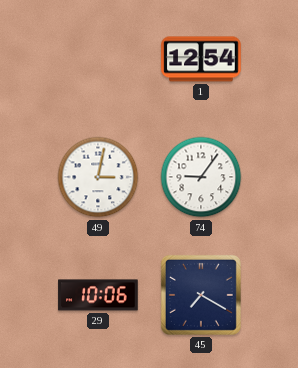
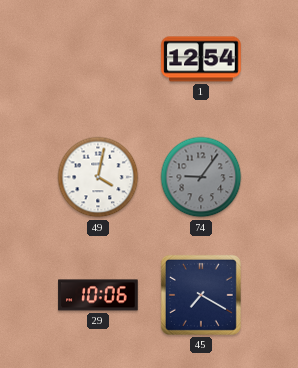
49: 3:02 -> 4:02
74 dial: white -> grey
